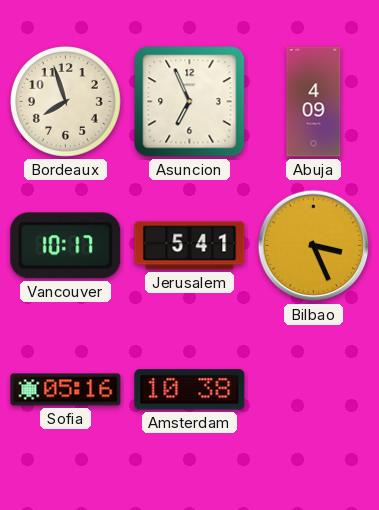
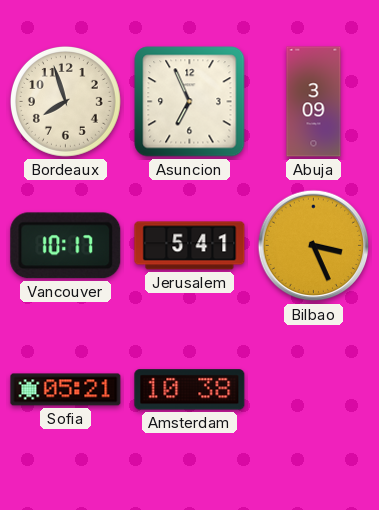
Abuja: 4:09 -> 3:09
Sofia: 05:16 -> 05:21
